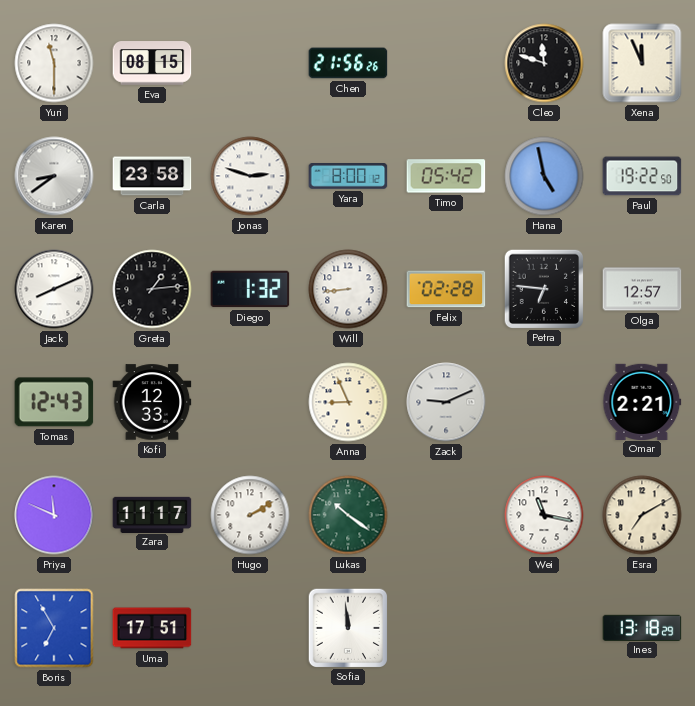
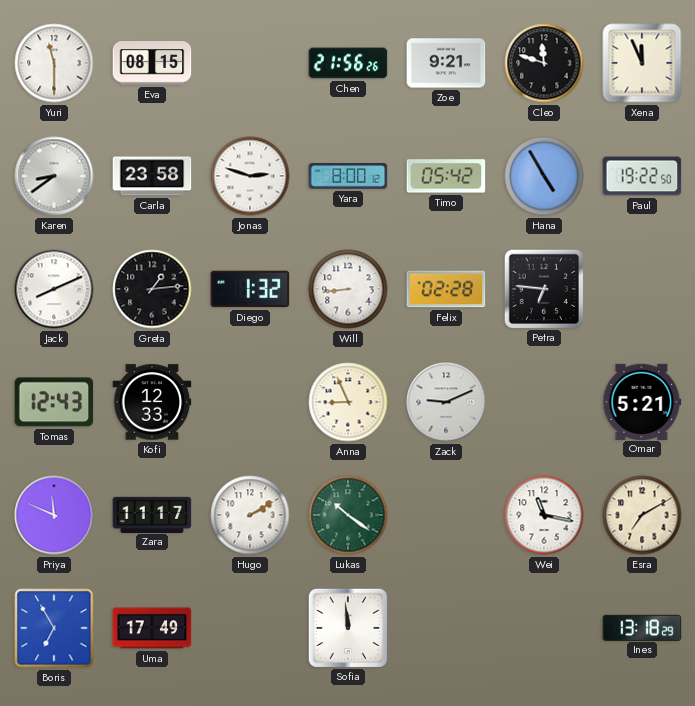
Zoe: none -> 9:21
Hana: 4:58 -> 4:55
Olga: 12:57 -> none
Omar: 2:21 -> 5:21
Uma: 17:51 -> 17:49
